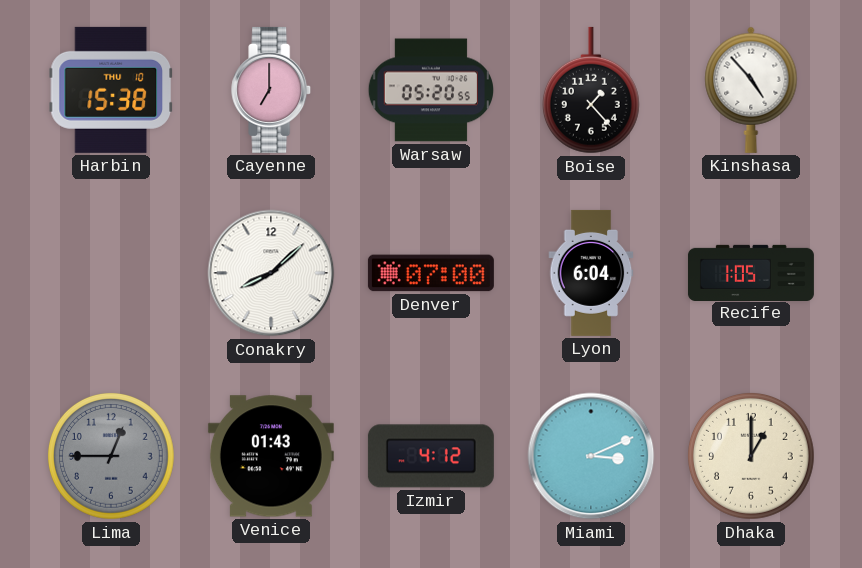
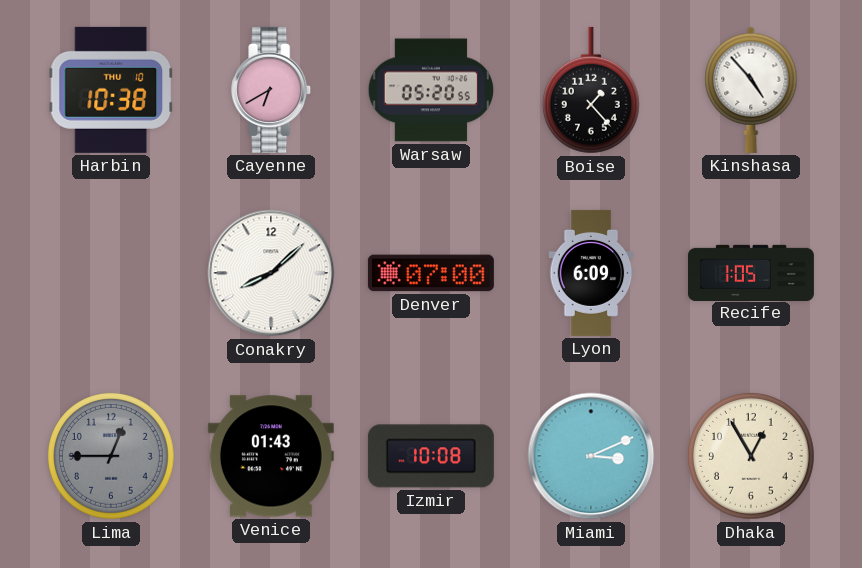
Harbin: 15:38 -> 10:38
Cayenne: 7:00 -> 6:40
Lyon: 6:04 -> 6:09
Izmir: 4:12 -> 10:08
Dhaka: 1:00 -> 12:55
